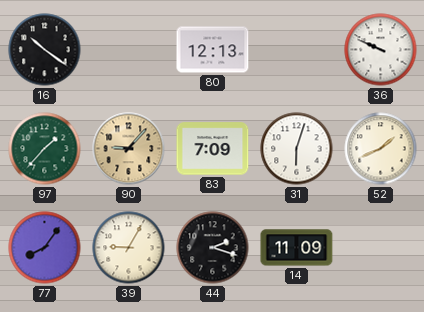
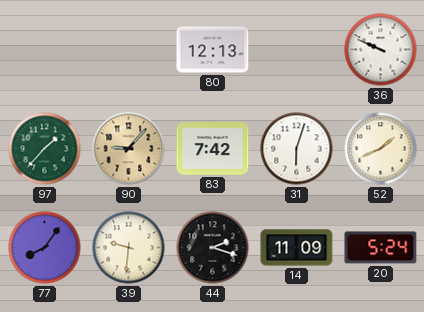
16: 10:21 -> none
83: 7:09 -> 7:42
39: 9:05 -> 9:31
20: none -> 5:24
